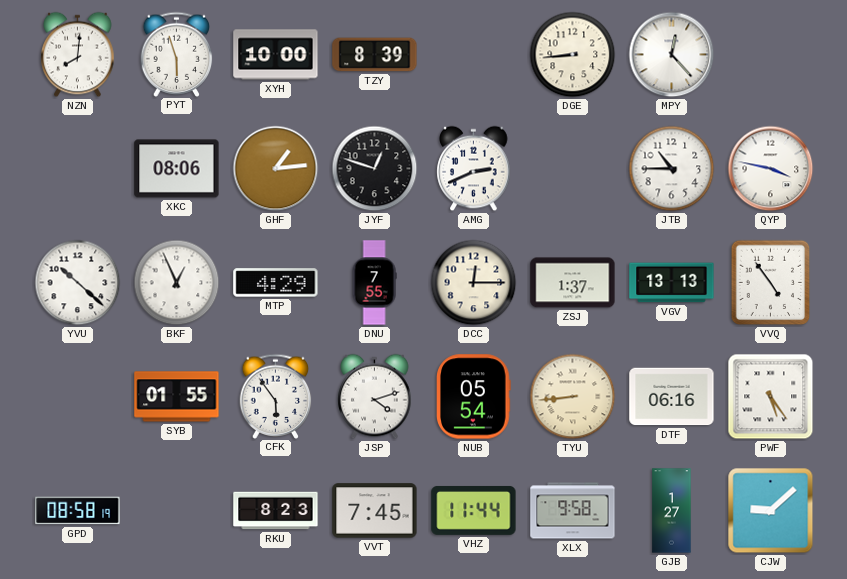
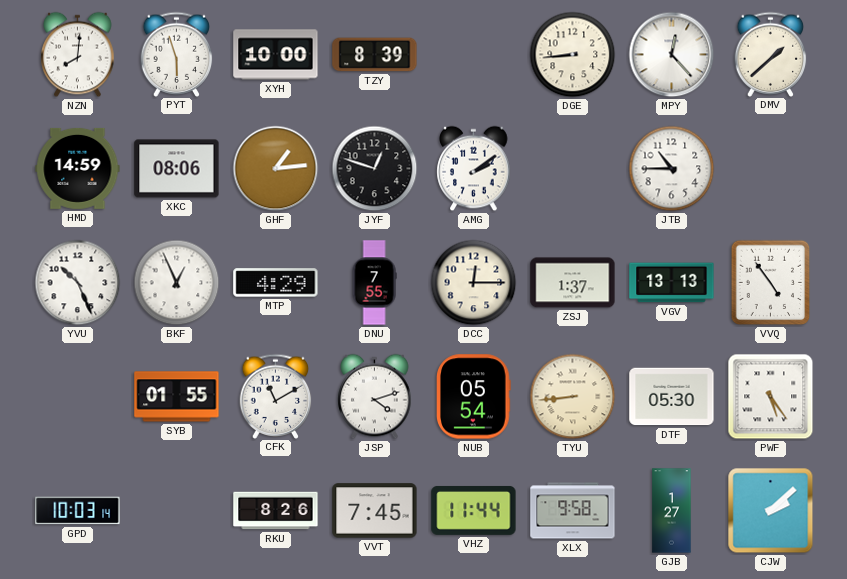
DMV: none -> 1:38
HMD: none -> 14:59
AMG: 2:41 -> 2:09
QYP: 3:47 -> none
YVU: 10:22 -> 10:26
CFK: 5:54 -> 11:10
DTF: 06:16 -> 05:30
GPD: 08:58 -> 10:03
RKU: 8:23 -> 8:26
CJW: 9:08 -> 2:08
